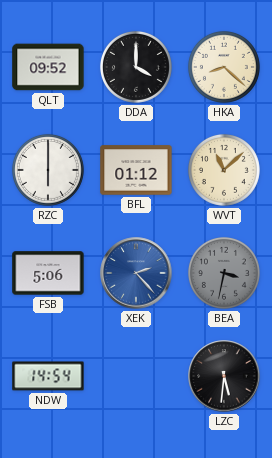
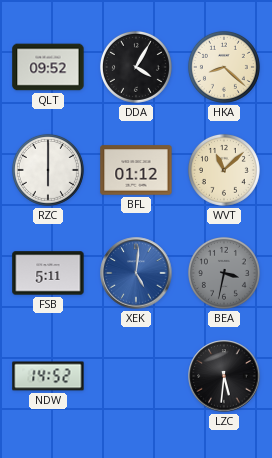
DDA: 4:00 -> 4:05
FSB: 5:06 -> 5:11
XEK: 2:23 -> 5:01
NDW: 14:54 -> 14:52
